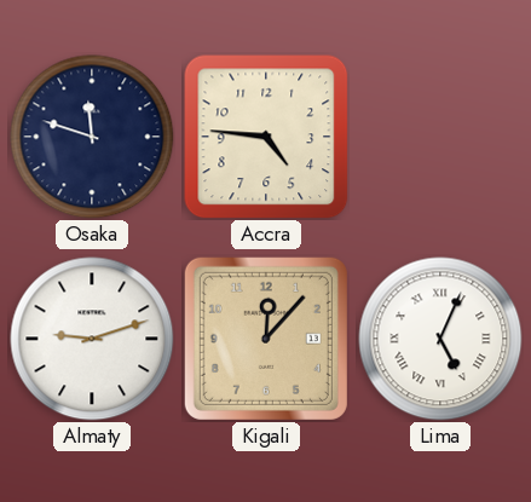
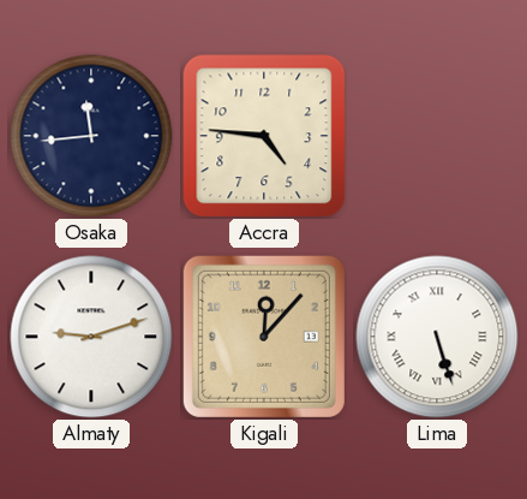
Osaka: 11:48 -> 11:44
Lima: 5:04 -> 5:27
